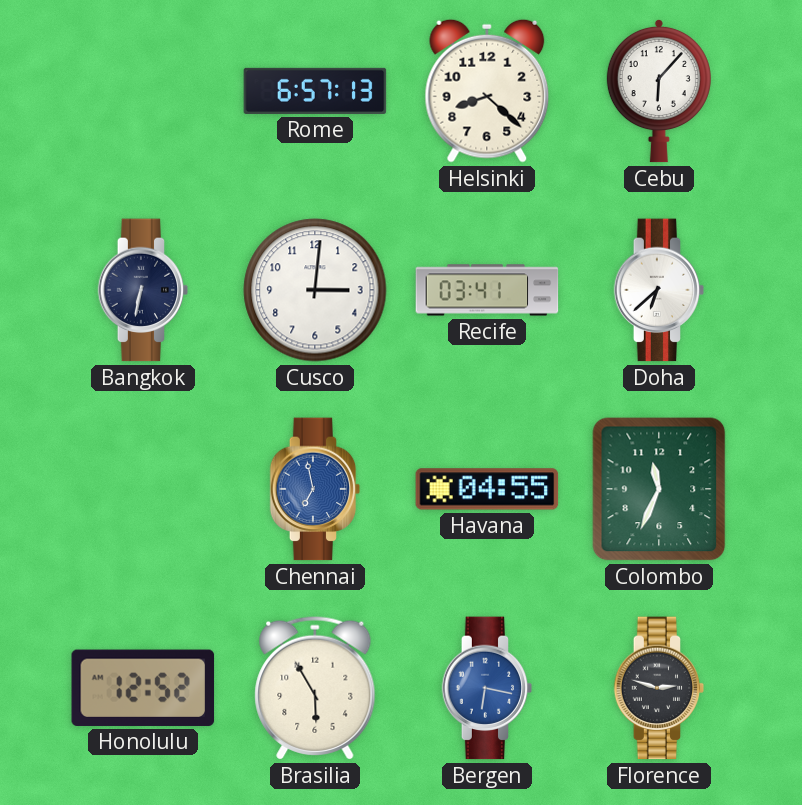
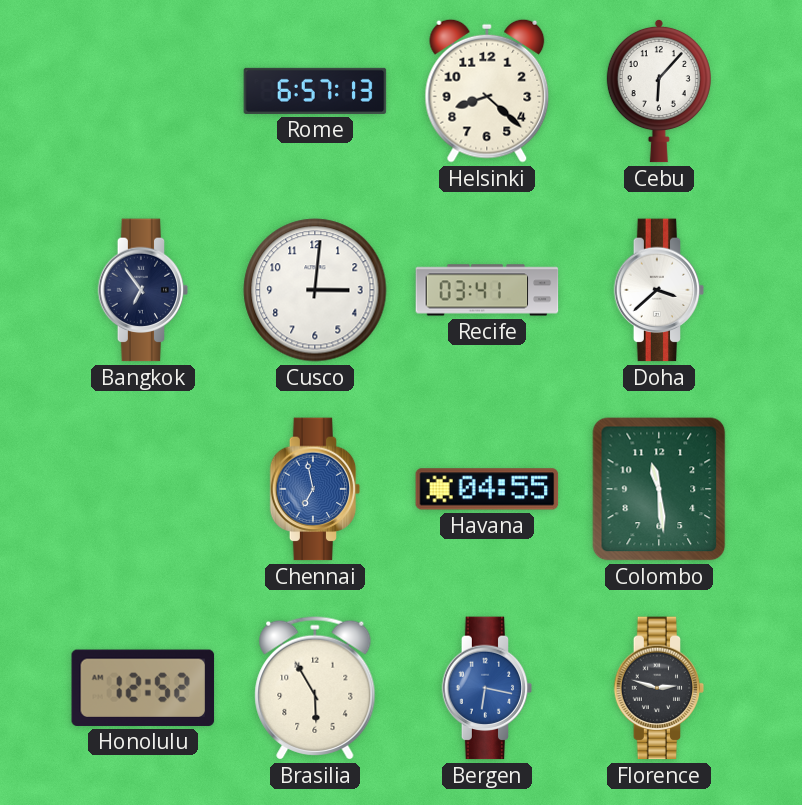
Bangkok: 6:32 -> 6:54
Doha: 6:38 -> 3:38
Colombo: 11:34 -> 11:29
